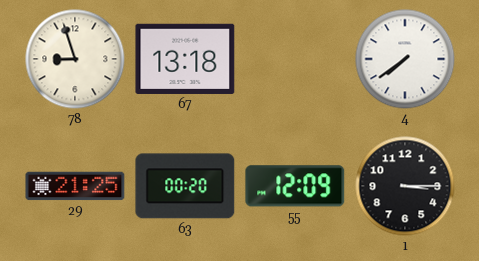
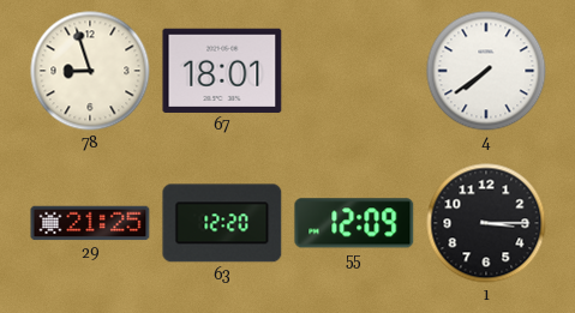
67: 13:18 -> 18:01
63: 00:20 -> 12:20
